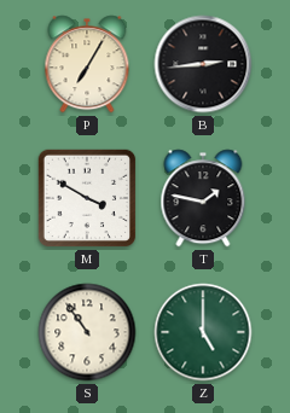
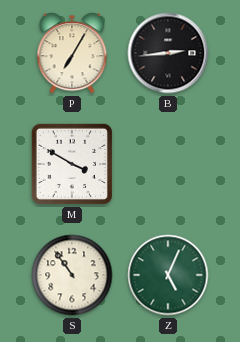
T: 1:47 -> none
Z: 5:00 -> 5:04
